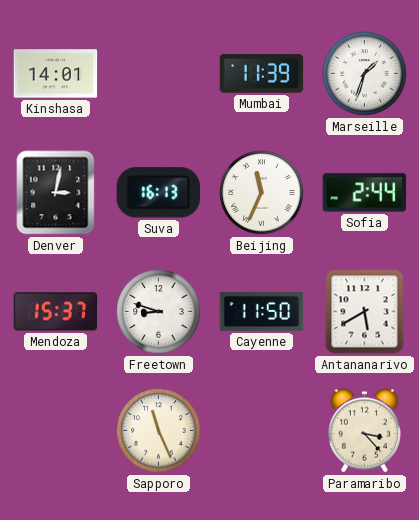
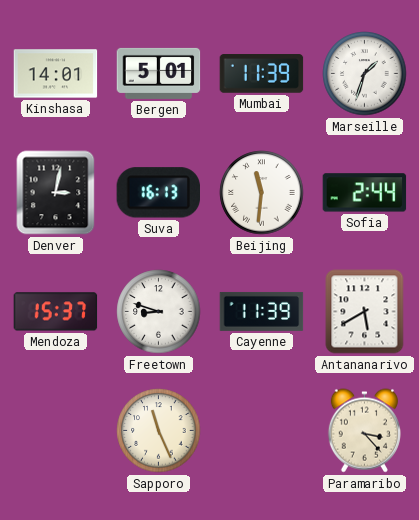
Bergen: none -> 5:01
Beijing: 11:34 -> 11:31
Cayenne: 11:50 -> 11:39
